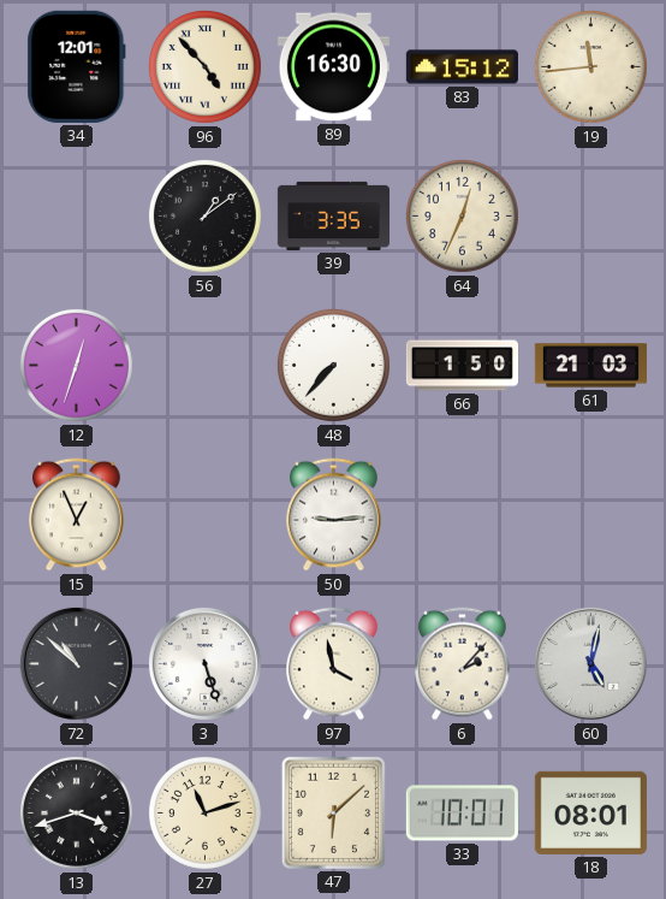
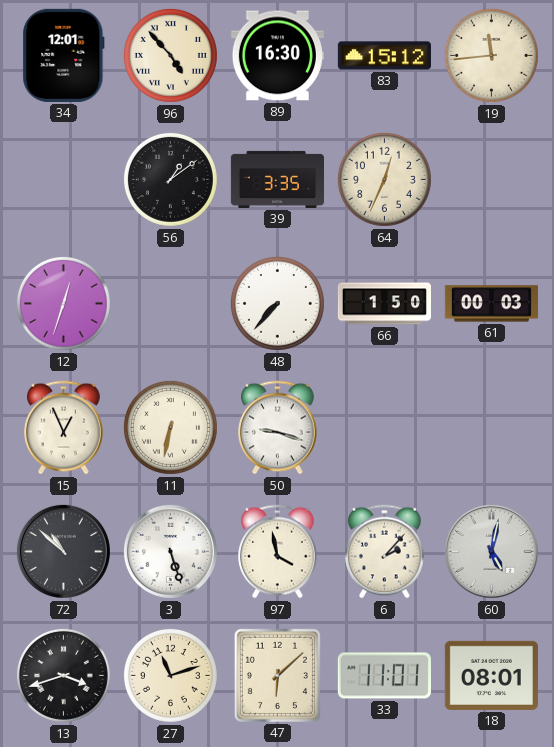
61: 21:03 -> 00:03
11: none -> 6:32
50: 9:14 -> 9:18
33: 10:01 -> 11:01
